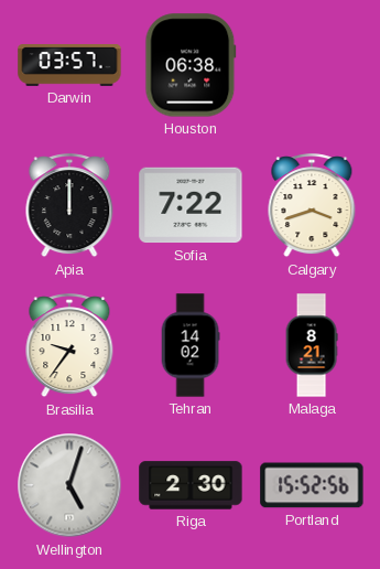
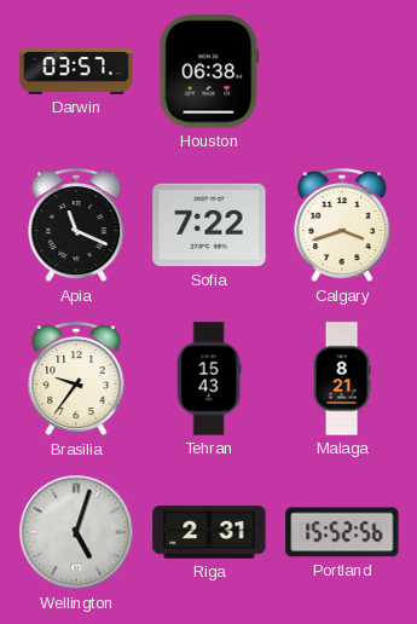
Apia: 12:00 -> 11:19
Tehran: 14:02 -> 15:43
Riga: 2:30 -> 2:31
